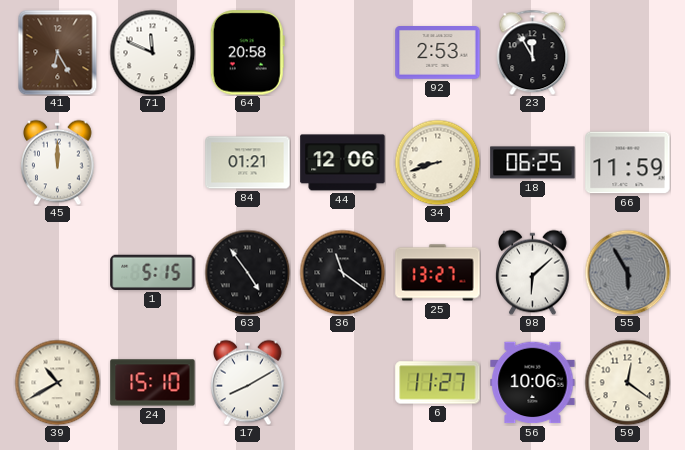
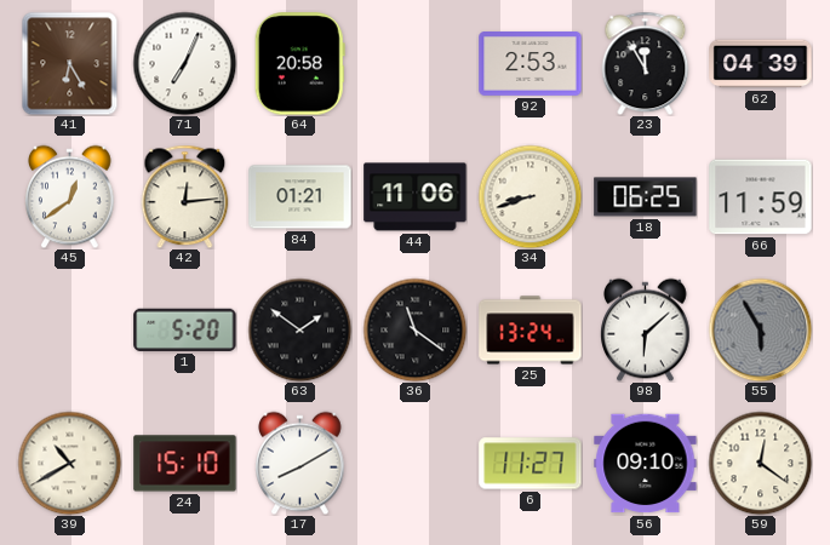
71: 11:49 -> 7:04
62: none -> 04:39
45: 12:00 -> 12:39
42: none -> 12:14
44: 12:06 -> 11:06
1: 5:15 -> 5:20
63: 4:54 -> 1:51
25: 13:27 -> 13:24
56: 10:06 -> 09:10
